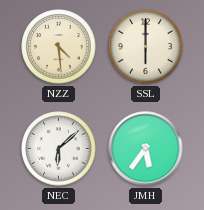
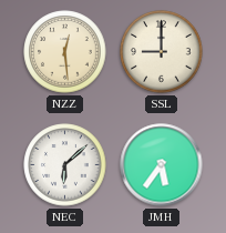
NZZ: 4:29 -> 12:29
SSL: 6:00 -> 9:00
